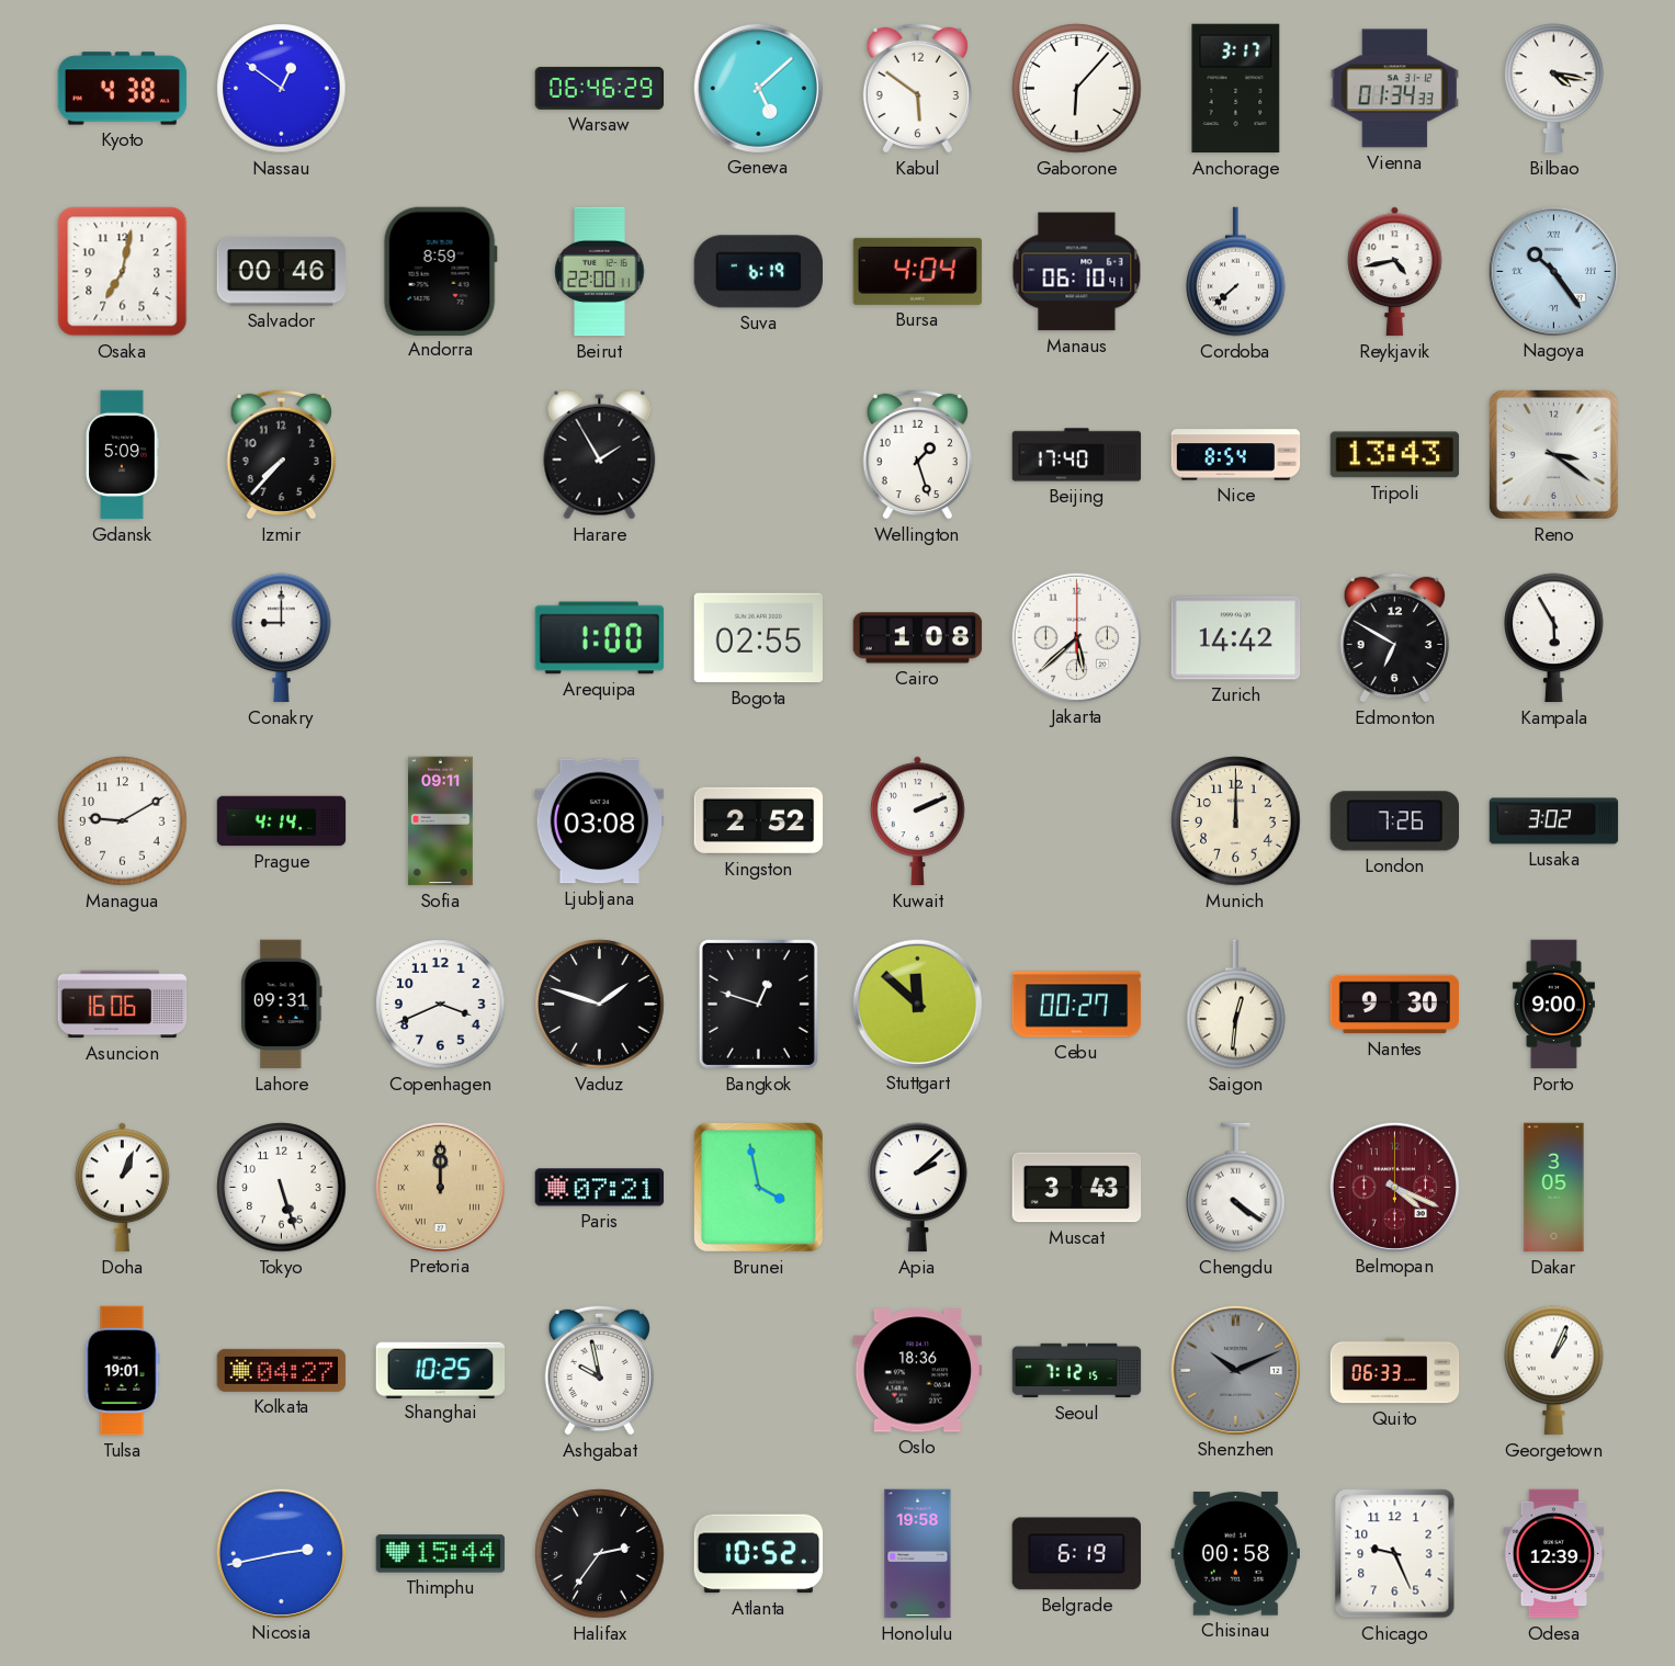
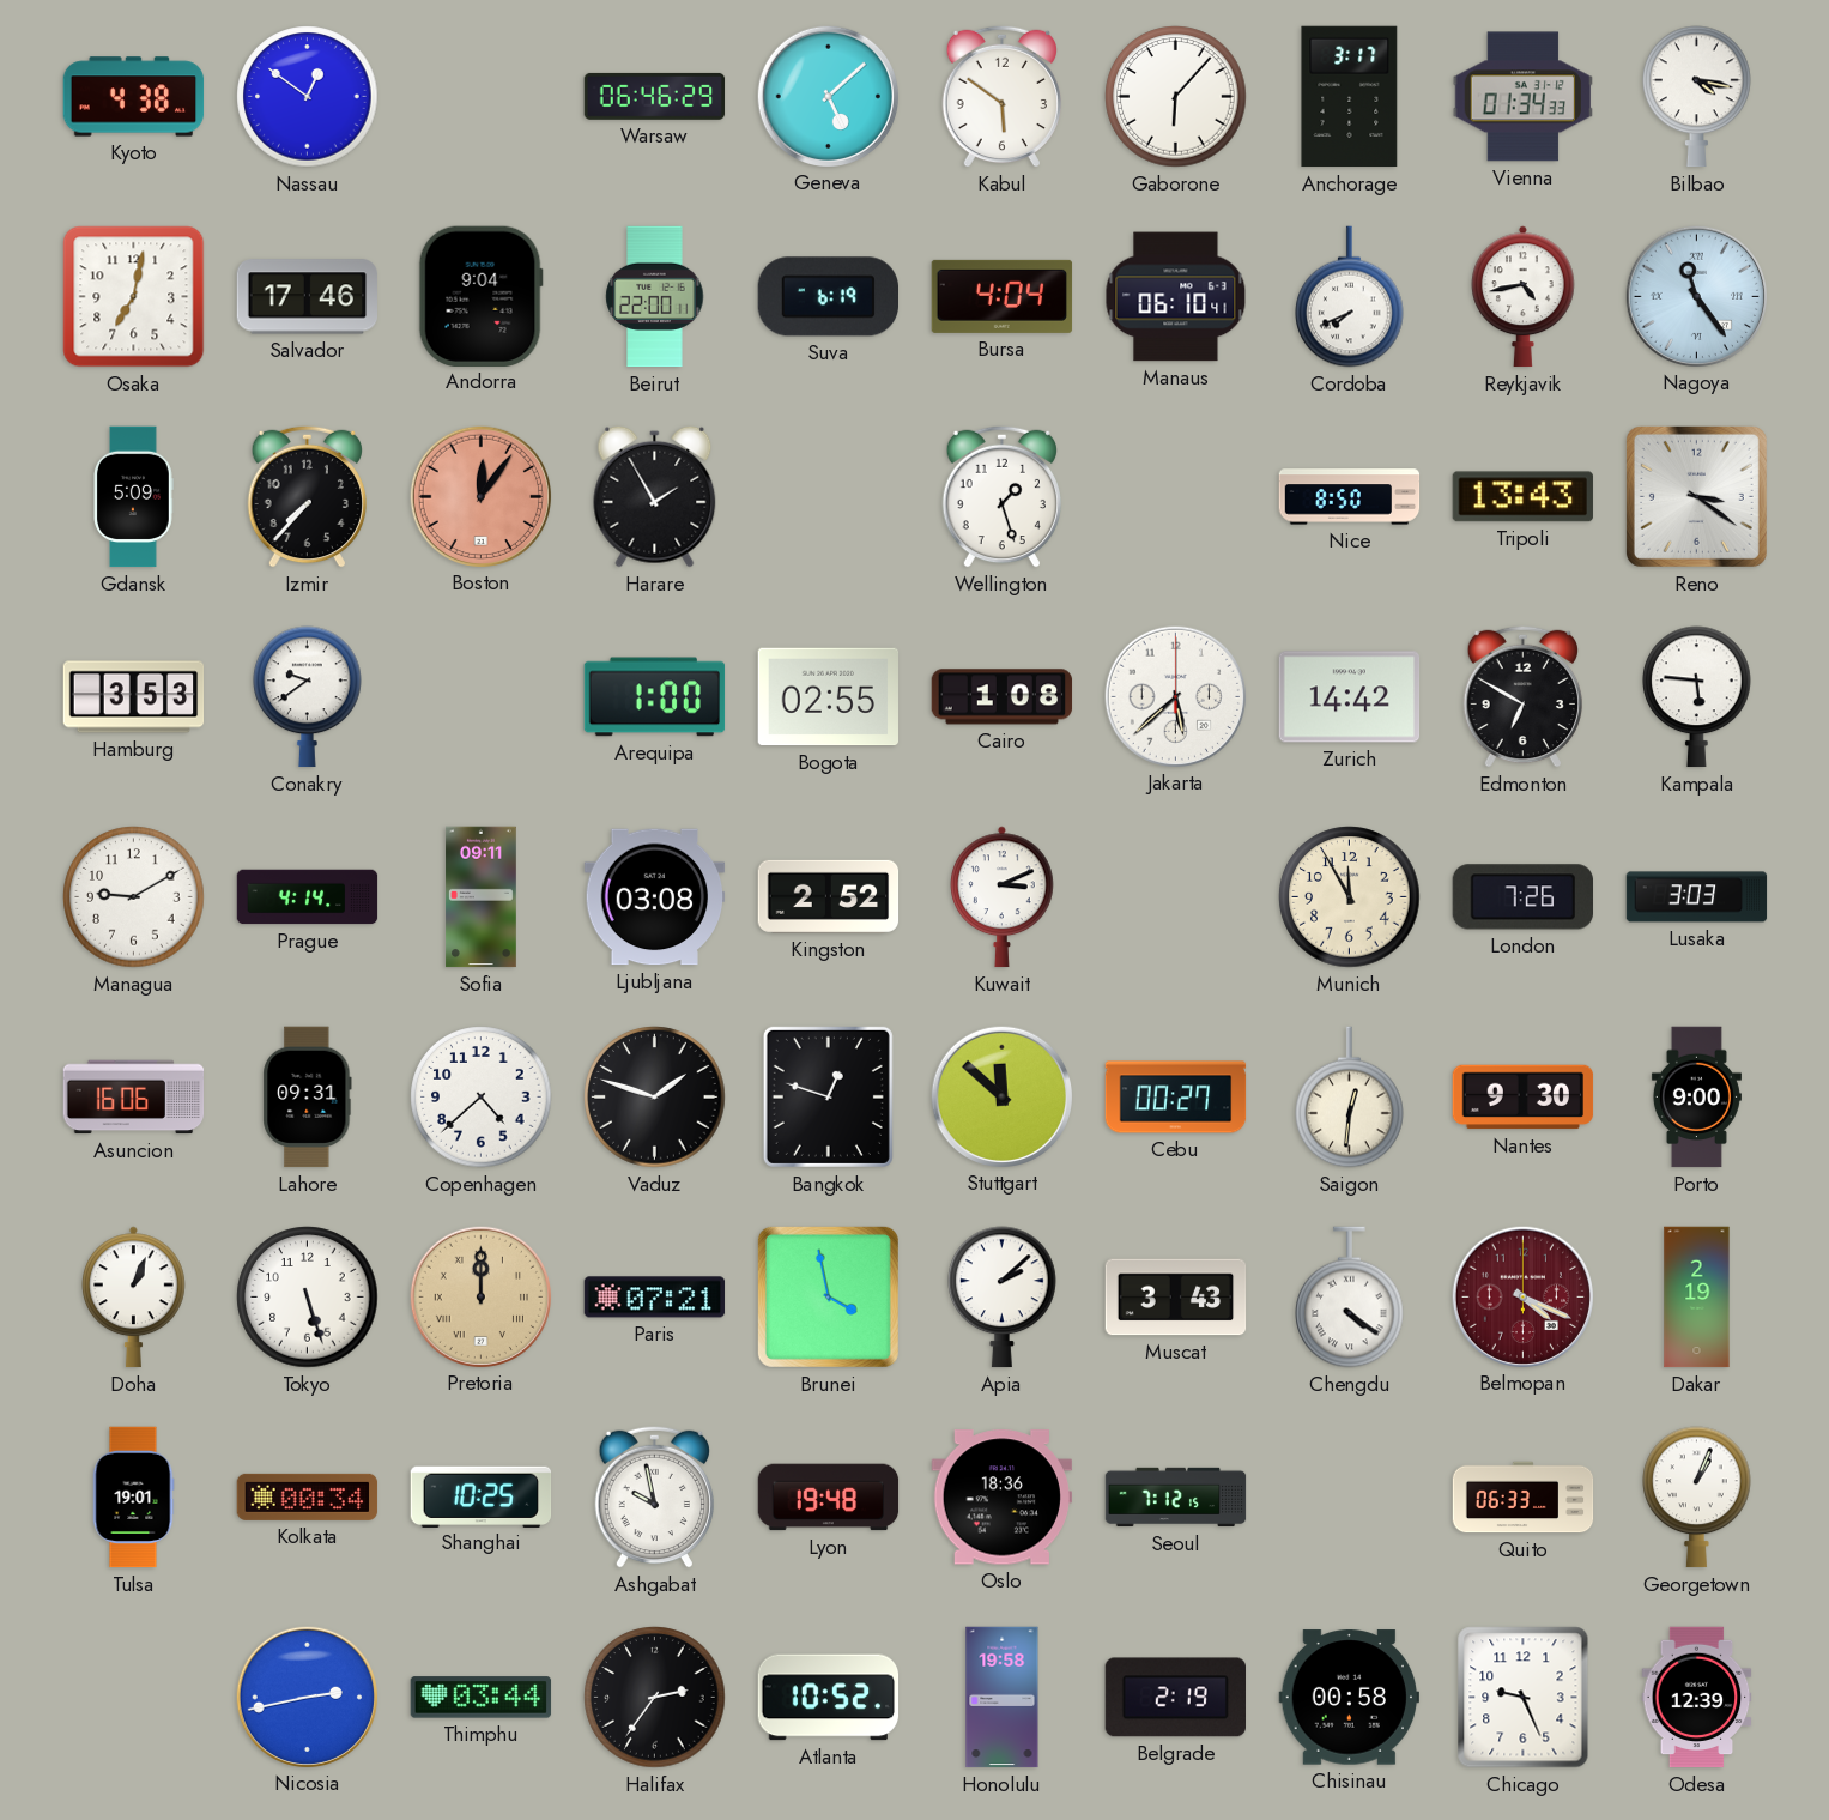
Salvador: 00:46 -> 17:46
Andorra: 8:59 -> 9:04
Cordoba: 7:38 -> 7:41
Nagoya: 10:24 -> 11:24
Boston: none -> 12:06
Beijing: 17:40 -> none
Nice: 8:54 -> 8:50
Hamburg: none -> 3:53
Conakry: 9:00 -> 9:39
Kampala: 5:55 -> 5:46
Kuwait: 2:11 -> 3:11
Munich: 12:00 -> 11:55
Lusaka: 3:02 -> 3:03
Copenhagen: 3:41 -> 4:38
Dakar: 3:05 -> 2:19
Kolkata: 04:27 -> 00:34
Lyon: none -> 19:48
Shenzhen: 10:11 -> none
Thimphu: 15:44 -> 03:44
Belgrade: 6:19 -> 2:19
